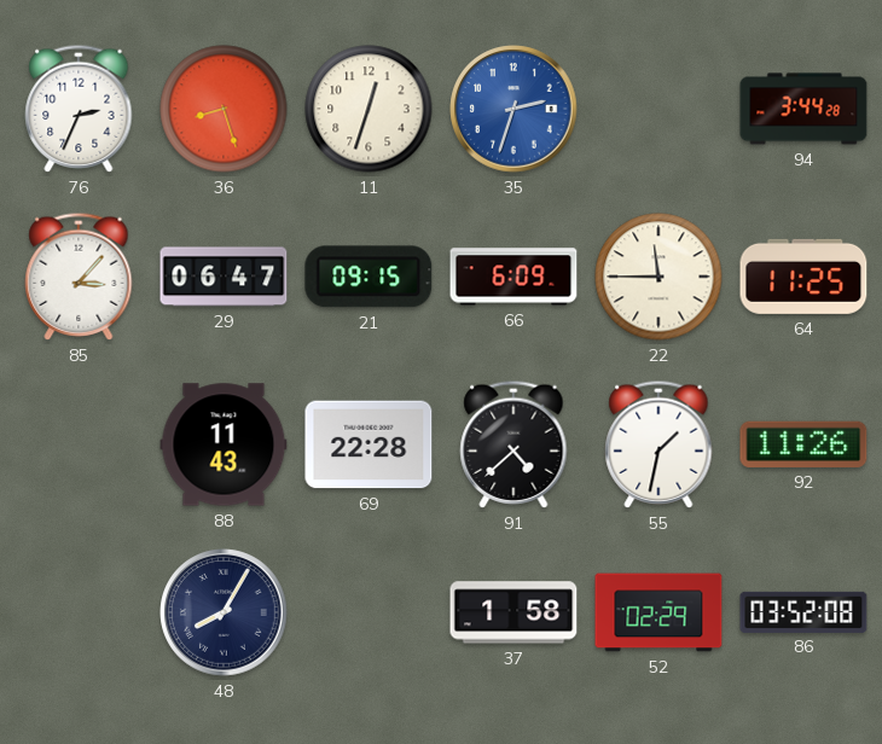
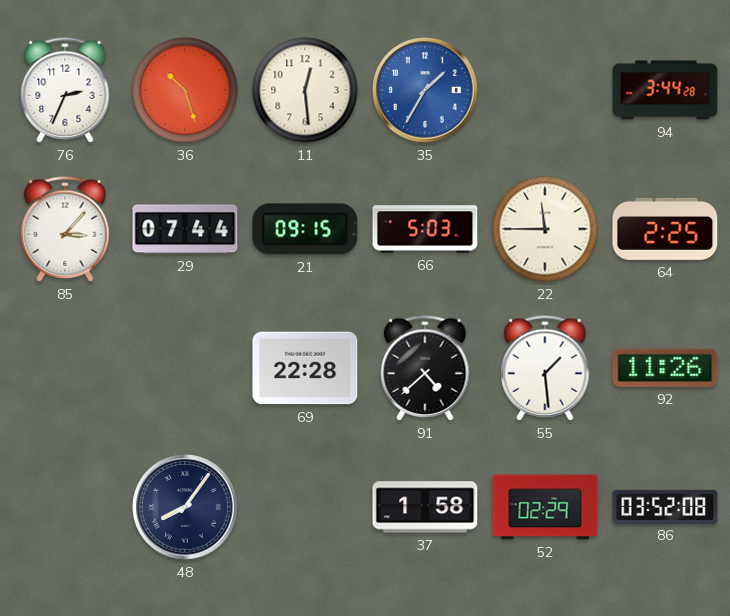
36: 8:27 -> 10:27
11: 12:33 -> 12:29
35: 2:33 -> 1:35
29: 06:47 -> 07:44
66: 6:09 -> 5:03
64: 11:25 -> 2:25
88: 11:43 -> none
55: 1:32 -> 1:29
48: 8:05 -> 8:06
